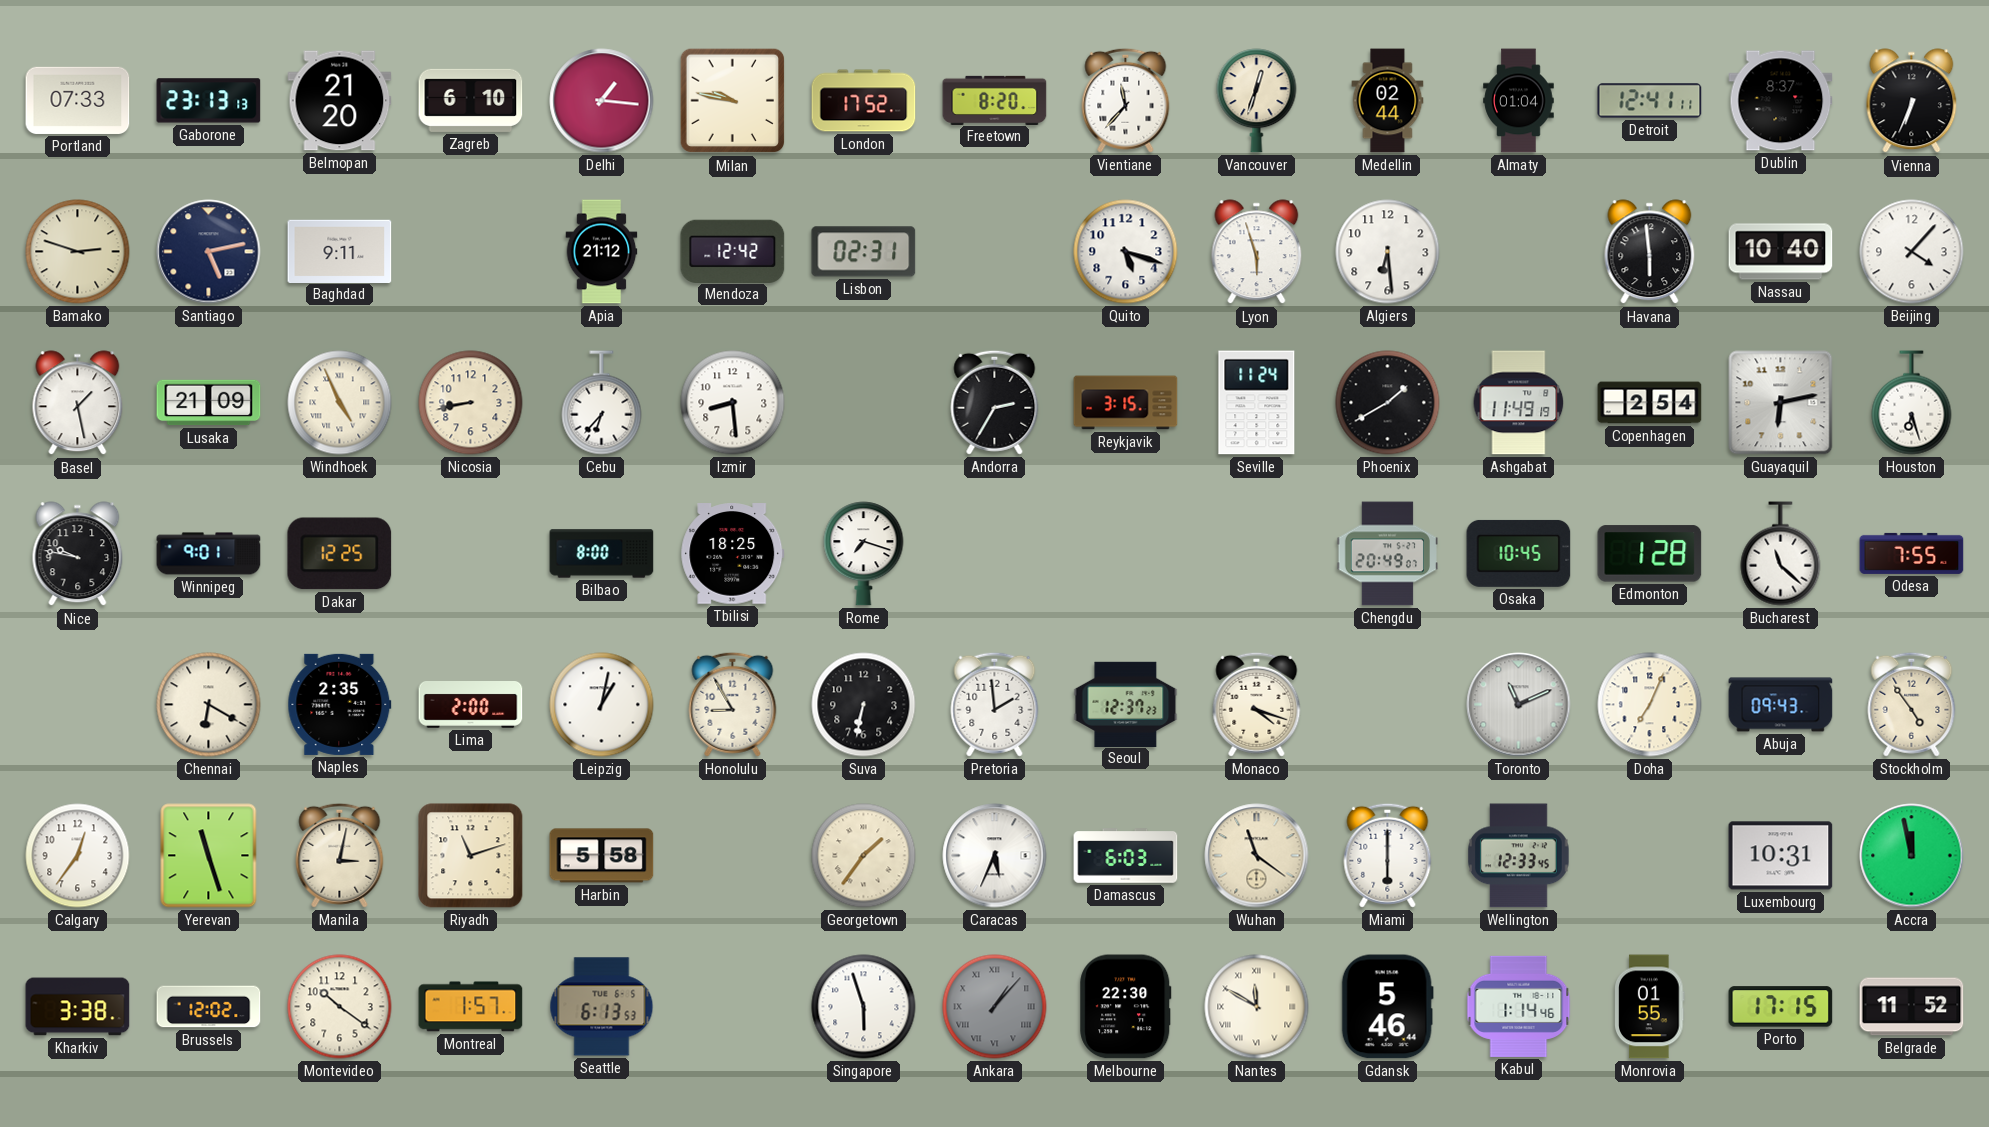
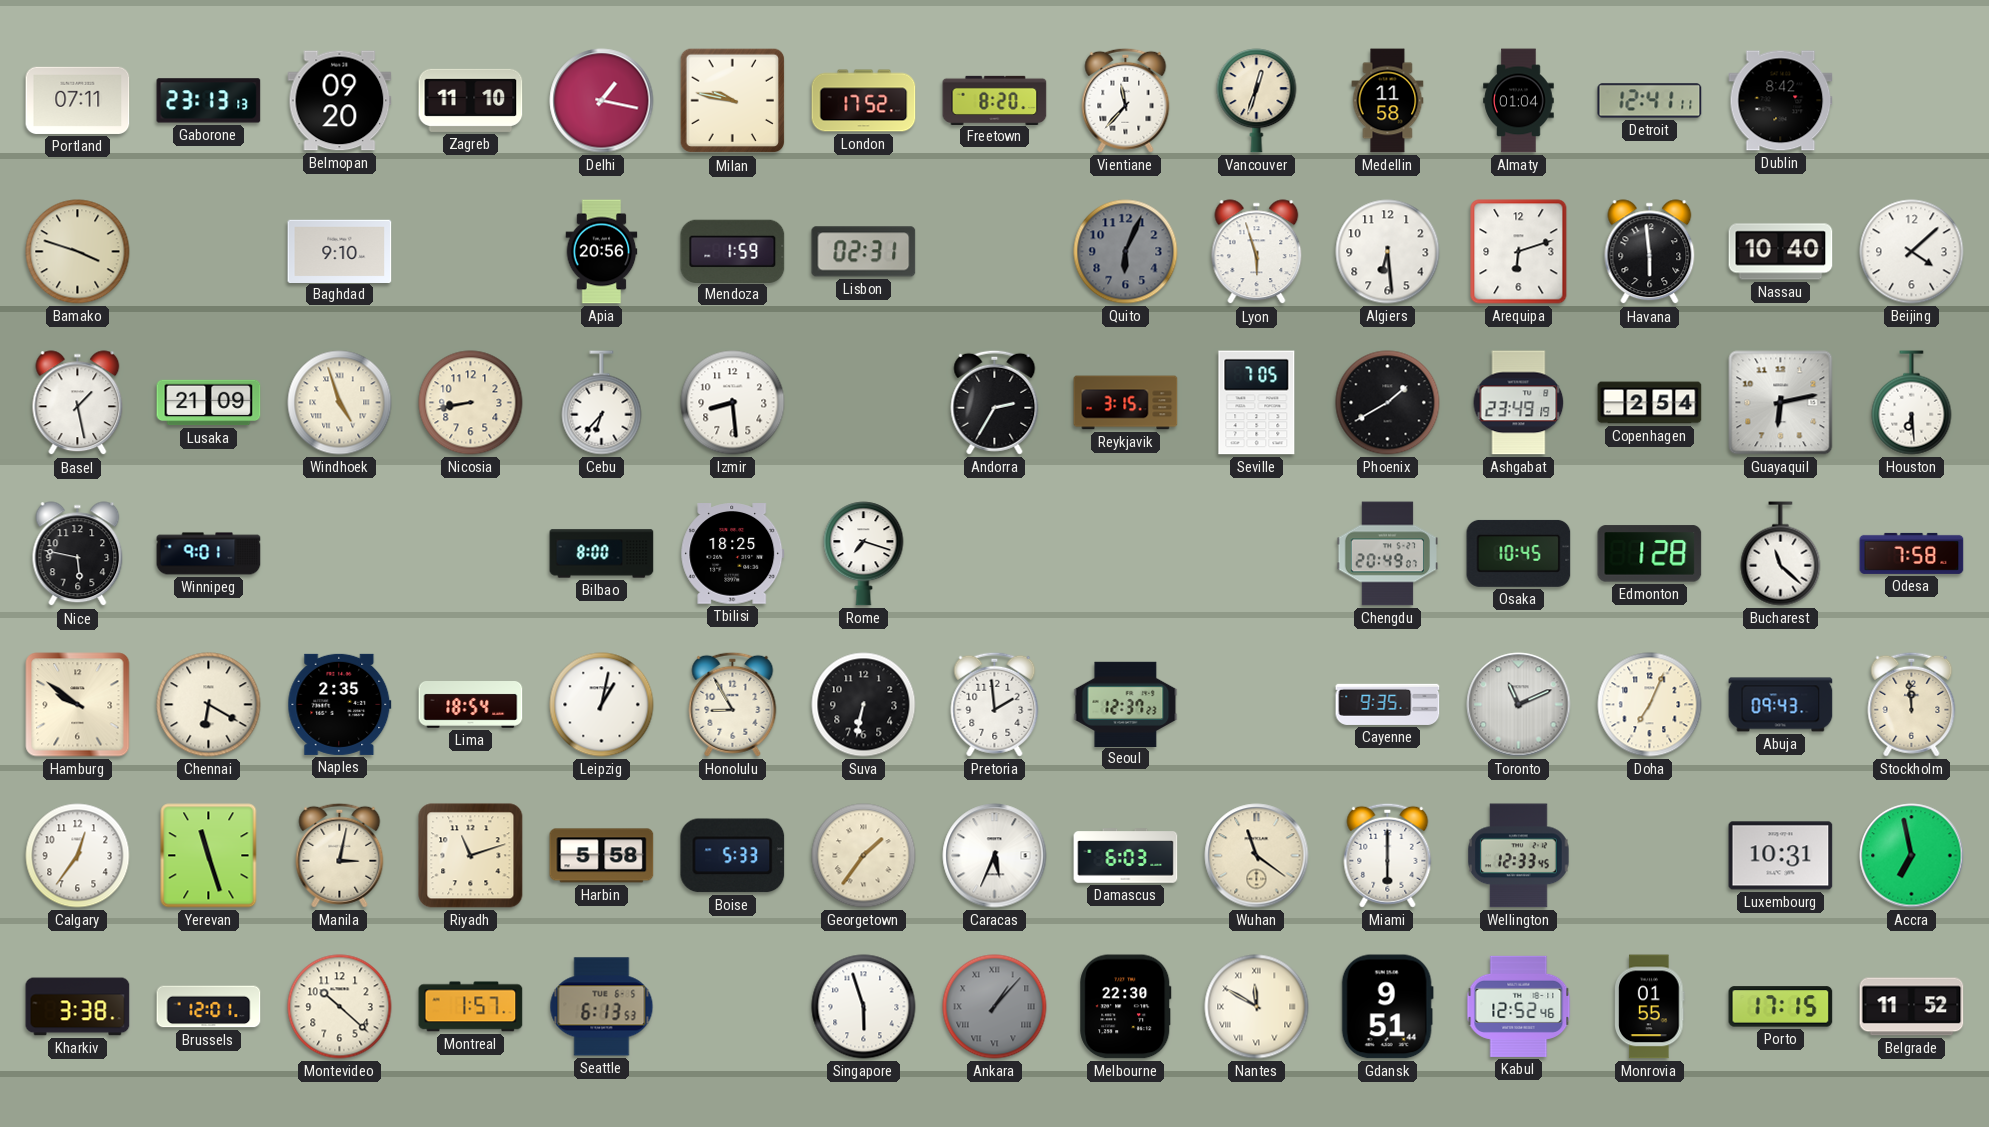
Portland: 07:33 -> 07:11
Belmopan: 21:20 -> 09:20
Zagreb: 6:10 -> 11:10
Delhi: 1:16 -> 1:17
Medellin: 02:44 -> 11:58
Dublin: 8:37 -> 8:42
Vienna: 6:34 -> none
Bamako: 2:48 -> 3:48
Santiago: 5:13 -> none
Baghdad: 9:11 -> 9:10
Apia: 21:12 -> 20:56
Mendoza: 12:42 -> 1:59
Quito: 5:18 -> 6:04
Quito dial: white -> grey
Arequipa: none -> 6:12
Beijing: 4:07 -> 4:08
Windhoek: 4:56 -> 4:57
Seville: 11:24 -> 7:05
Ashgabat: 11:49 -> 23:49
Houston: 6:27 -> 6:29
Nice: 9:47 -> 5:47
Dakar: 12:25 -> none
Odesa: 7:55 -> 7:58
Hamburg: none -> 9:51
Lima: 2:00 -> 18:54
Monaco: 4:18 -> none
Cayenne: none -> 9:35
Stockholm: 4:54 -> 11:59
Boise: none -> 5:33
Accra: 11:58 -> 6:58
Brussels: 12:02 -> 12:01
Montevideo: 10:21 -> 10:22
Gdansk: 5:46 -> 9:51
Kabul: 1:14 -> 12:52
